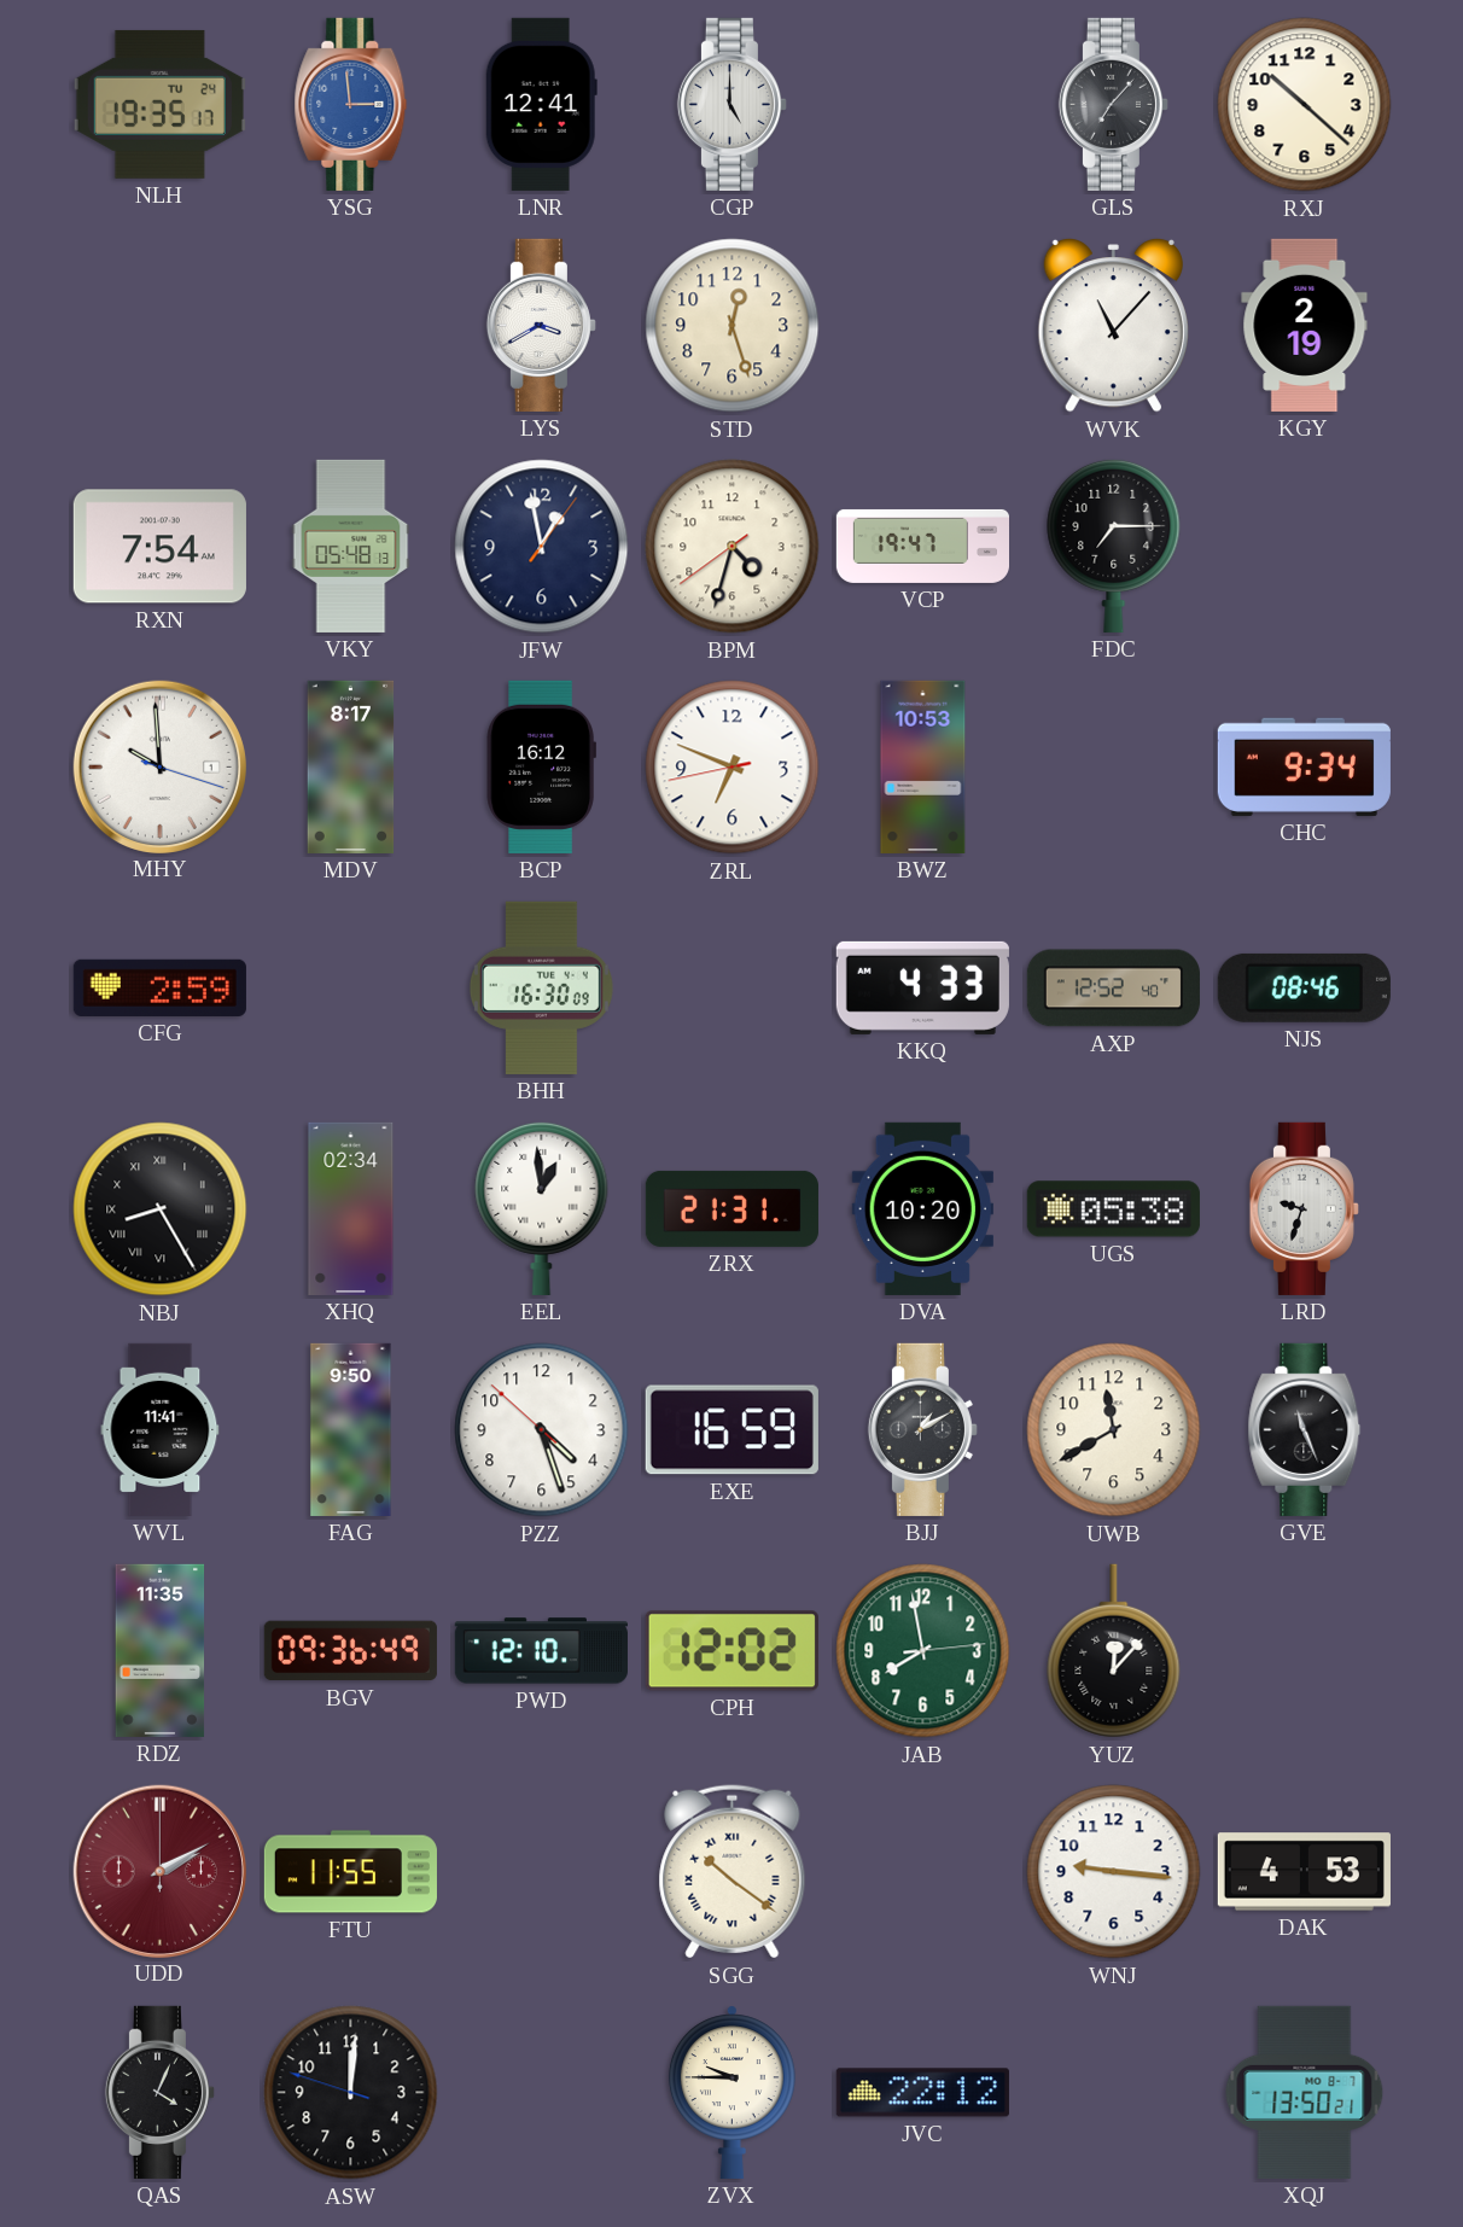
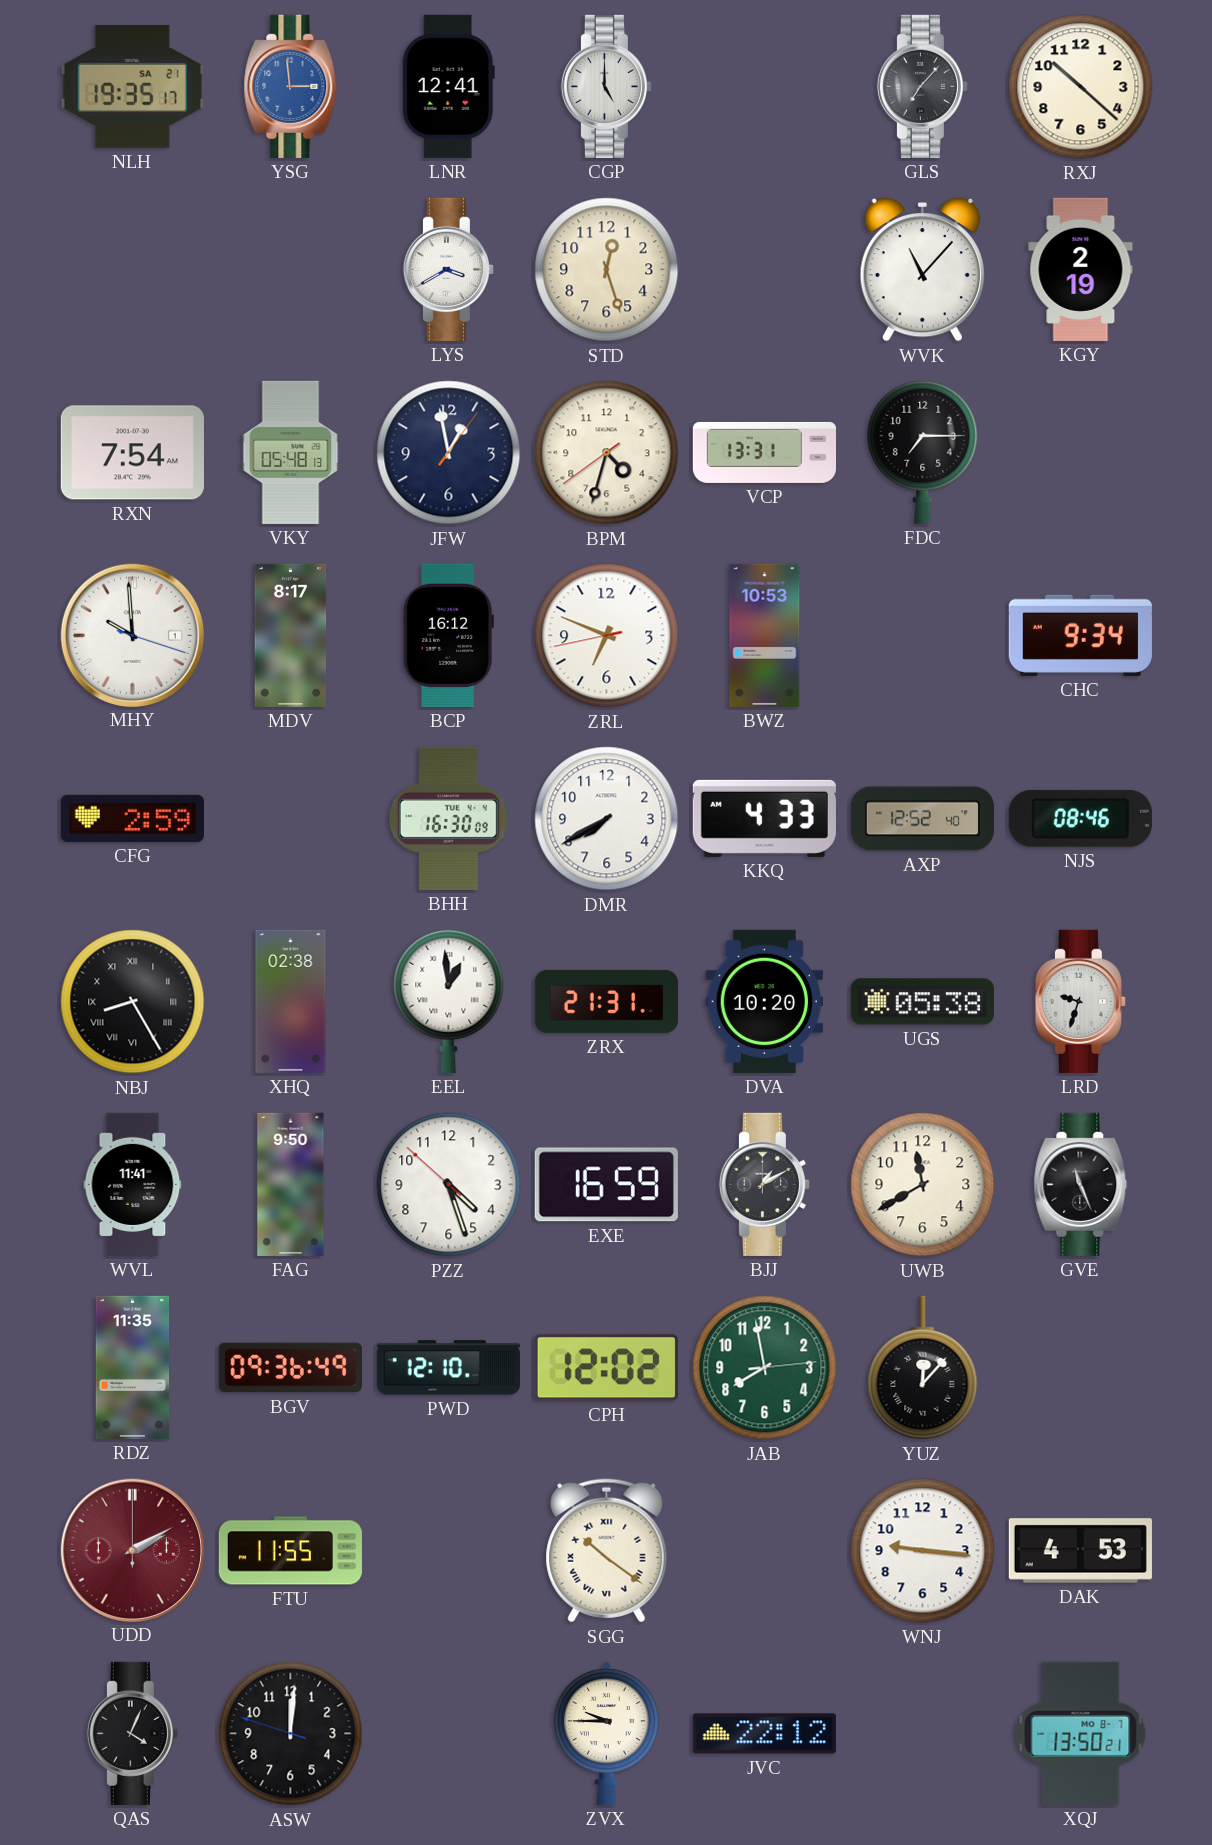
NLH date: TU 24 -> SA 21
VCP: 19:47 -> 13:31
DMR: none -> 7:40
XHQ: 02:34 -> 02:38
